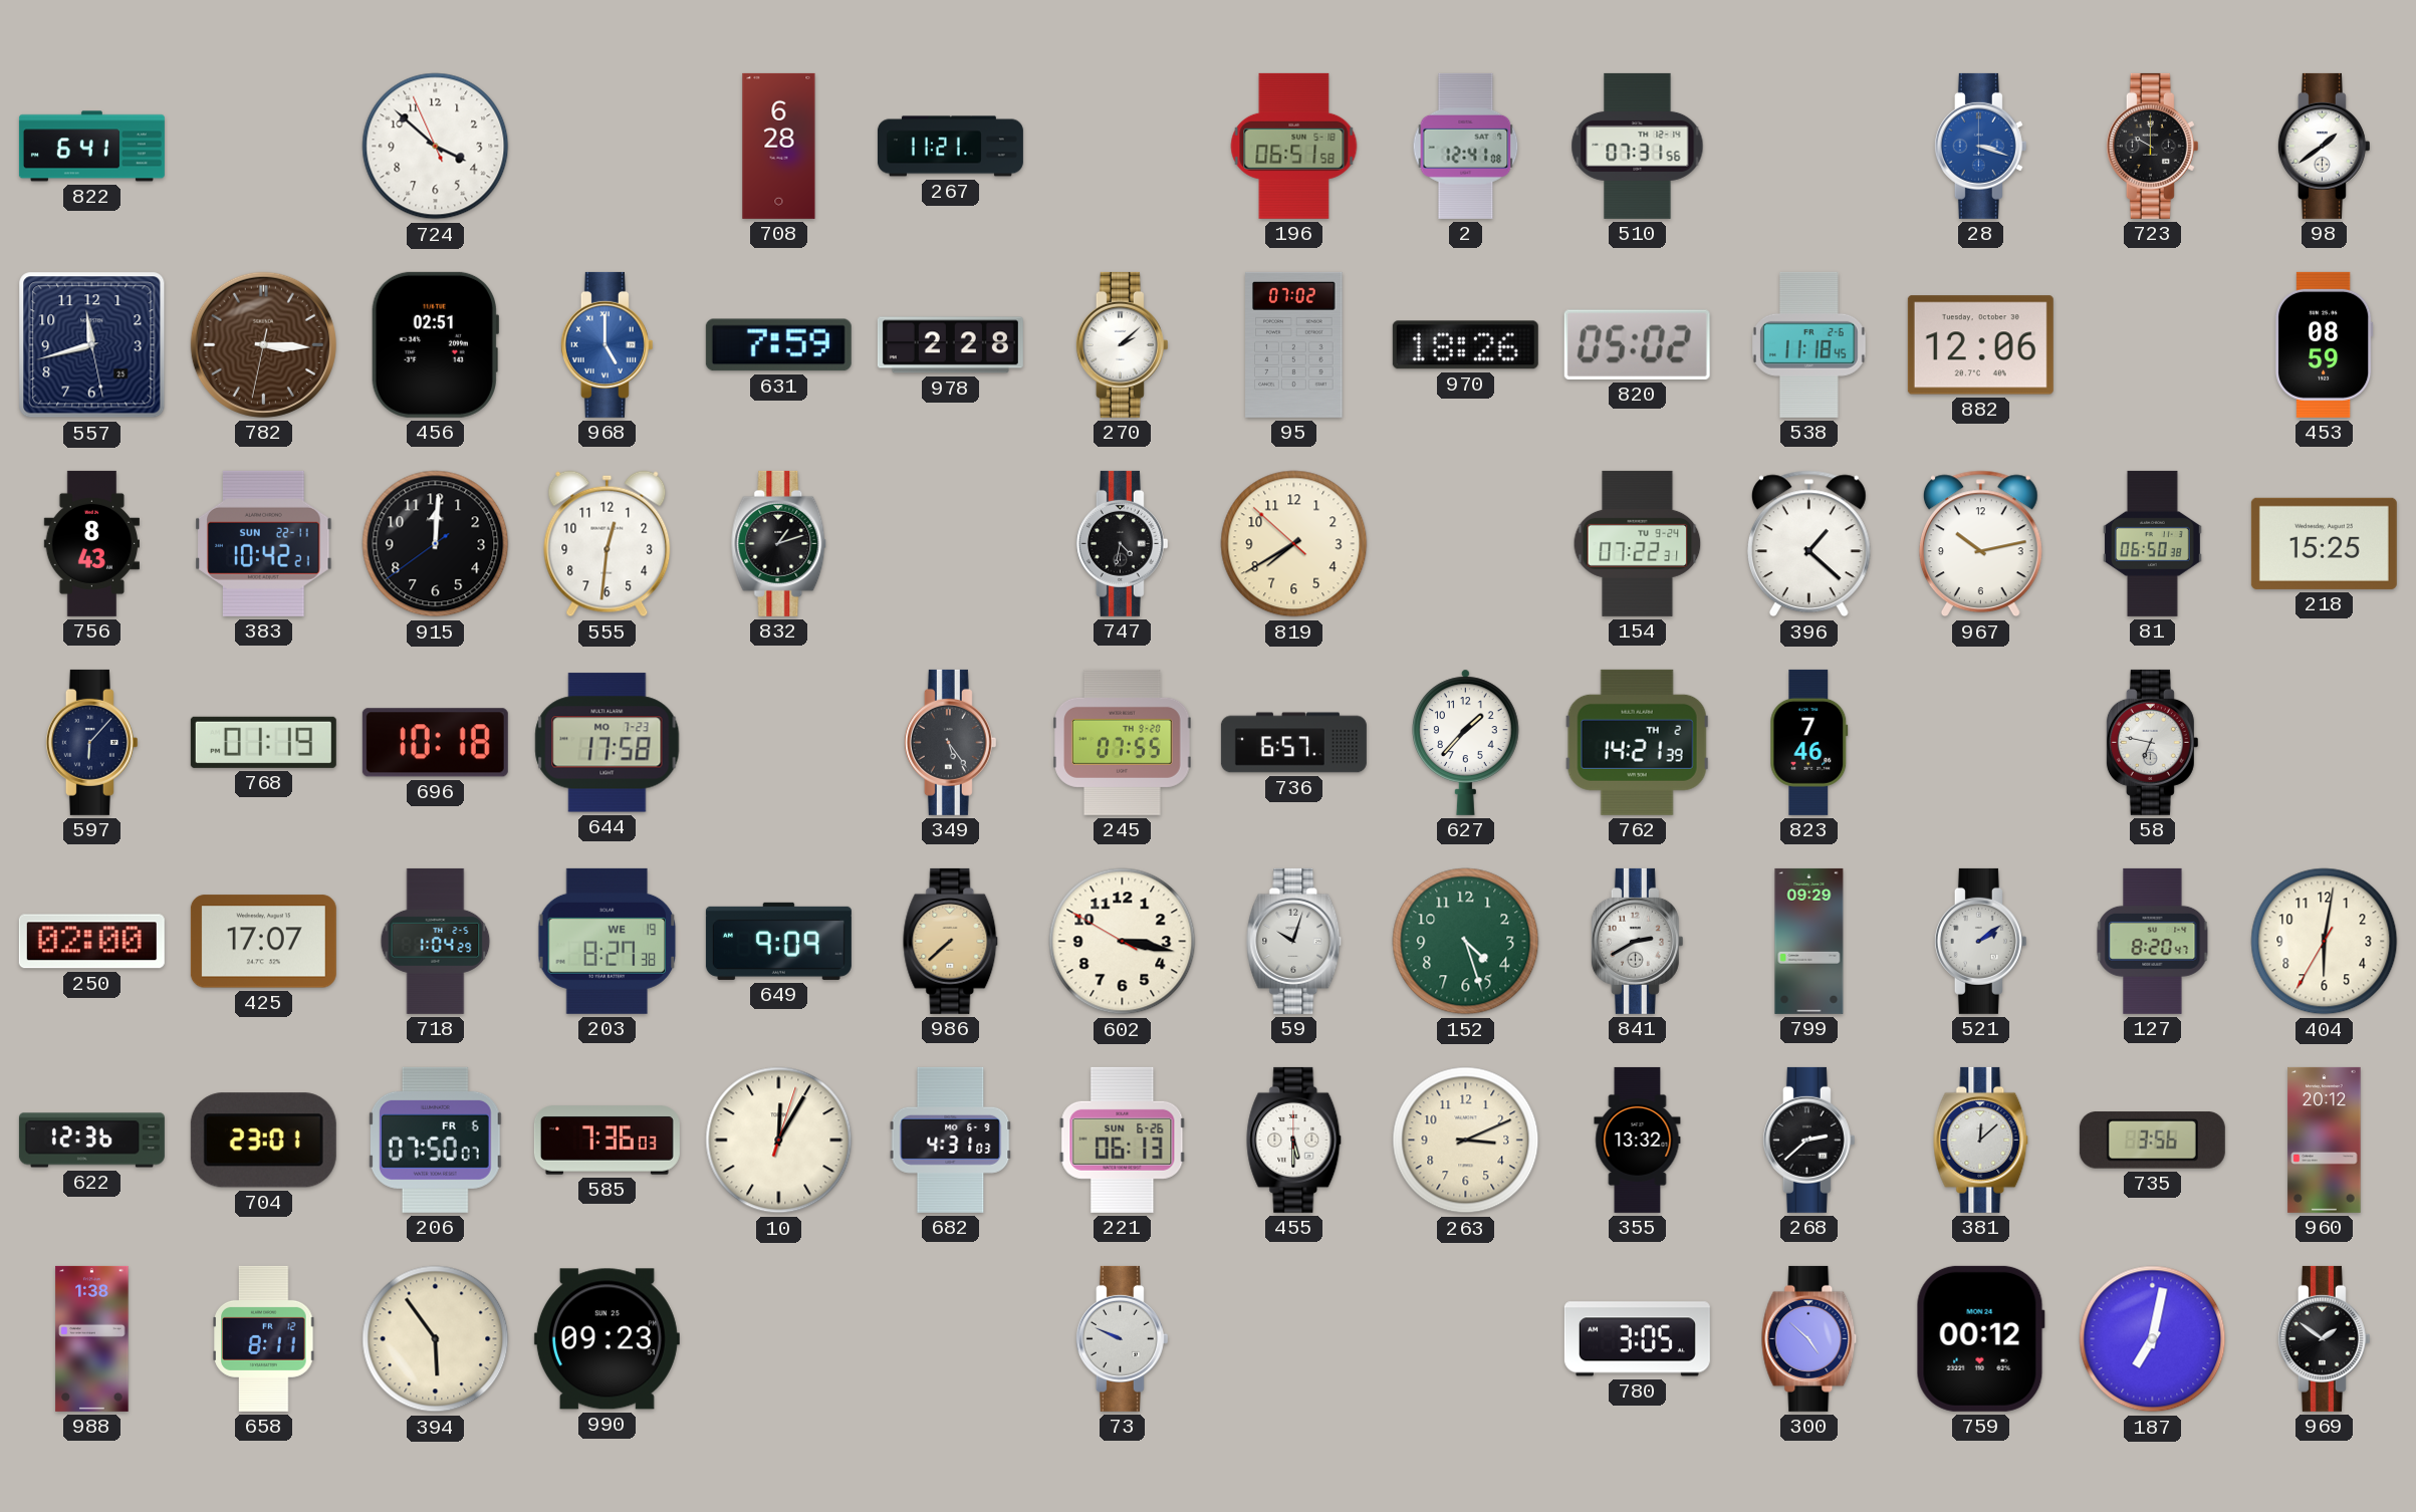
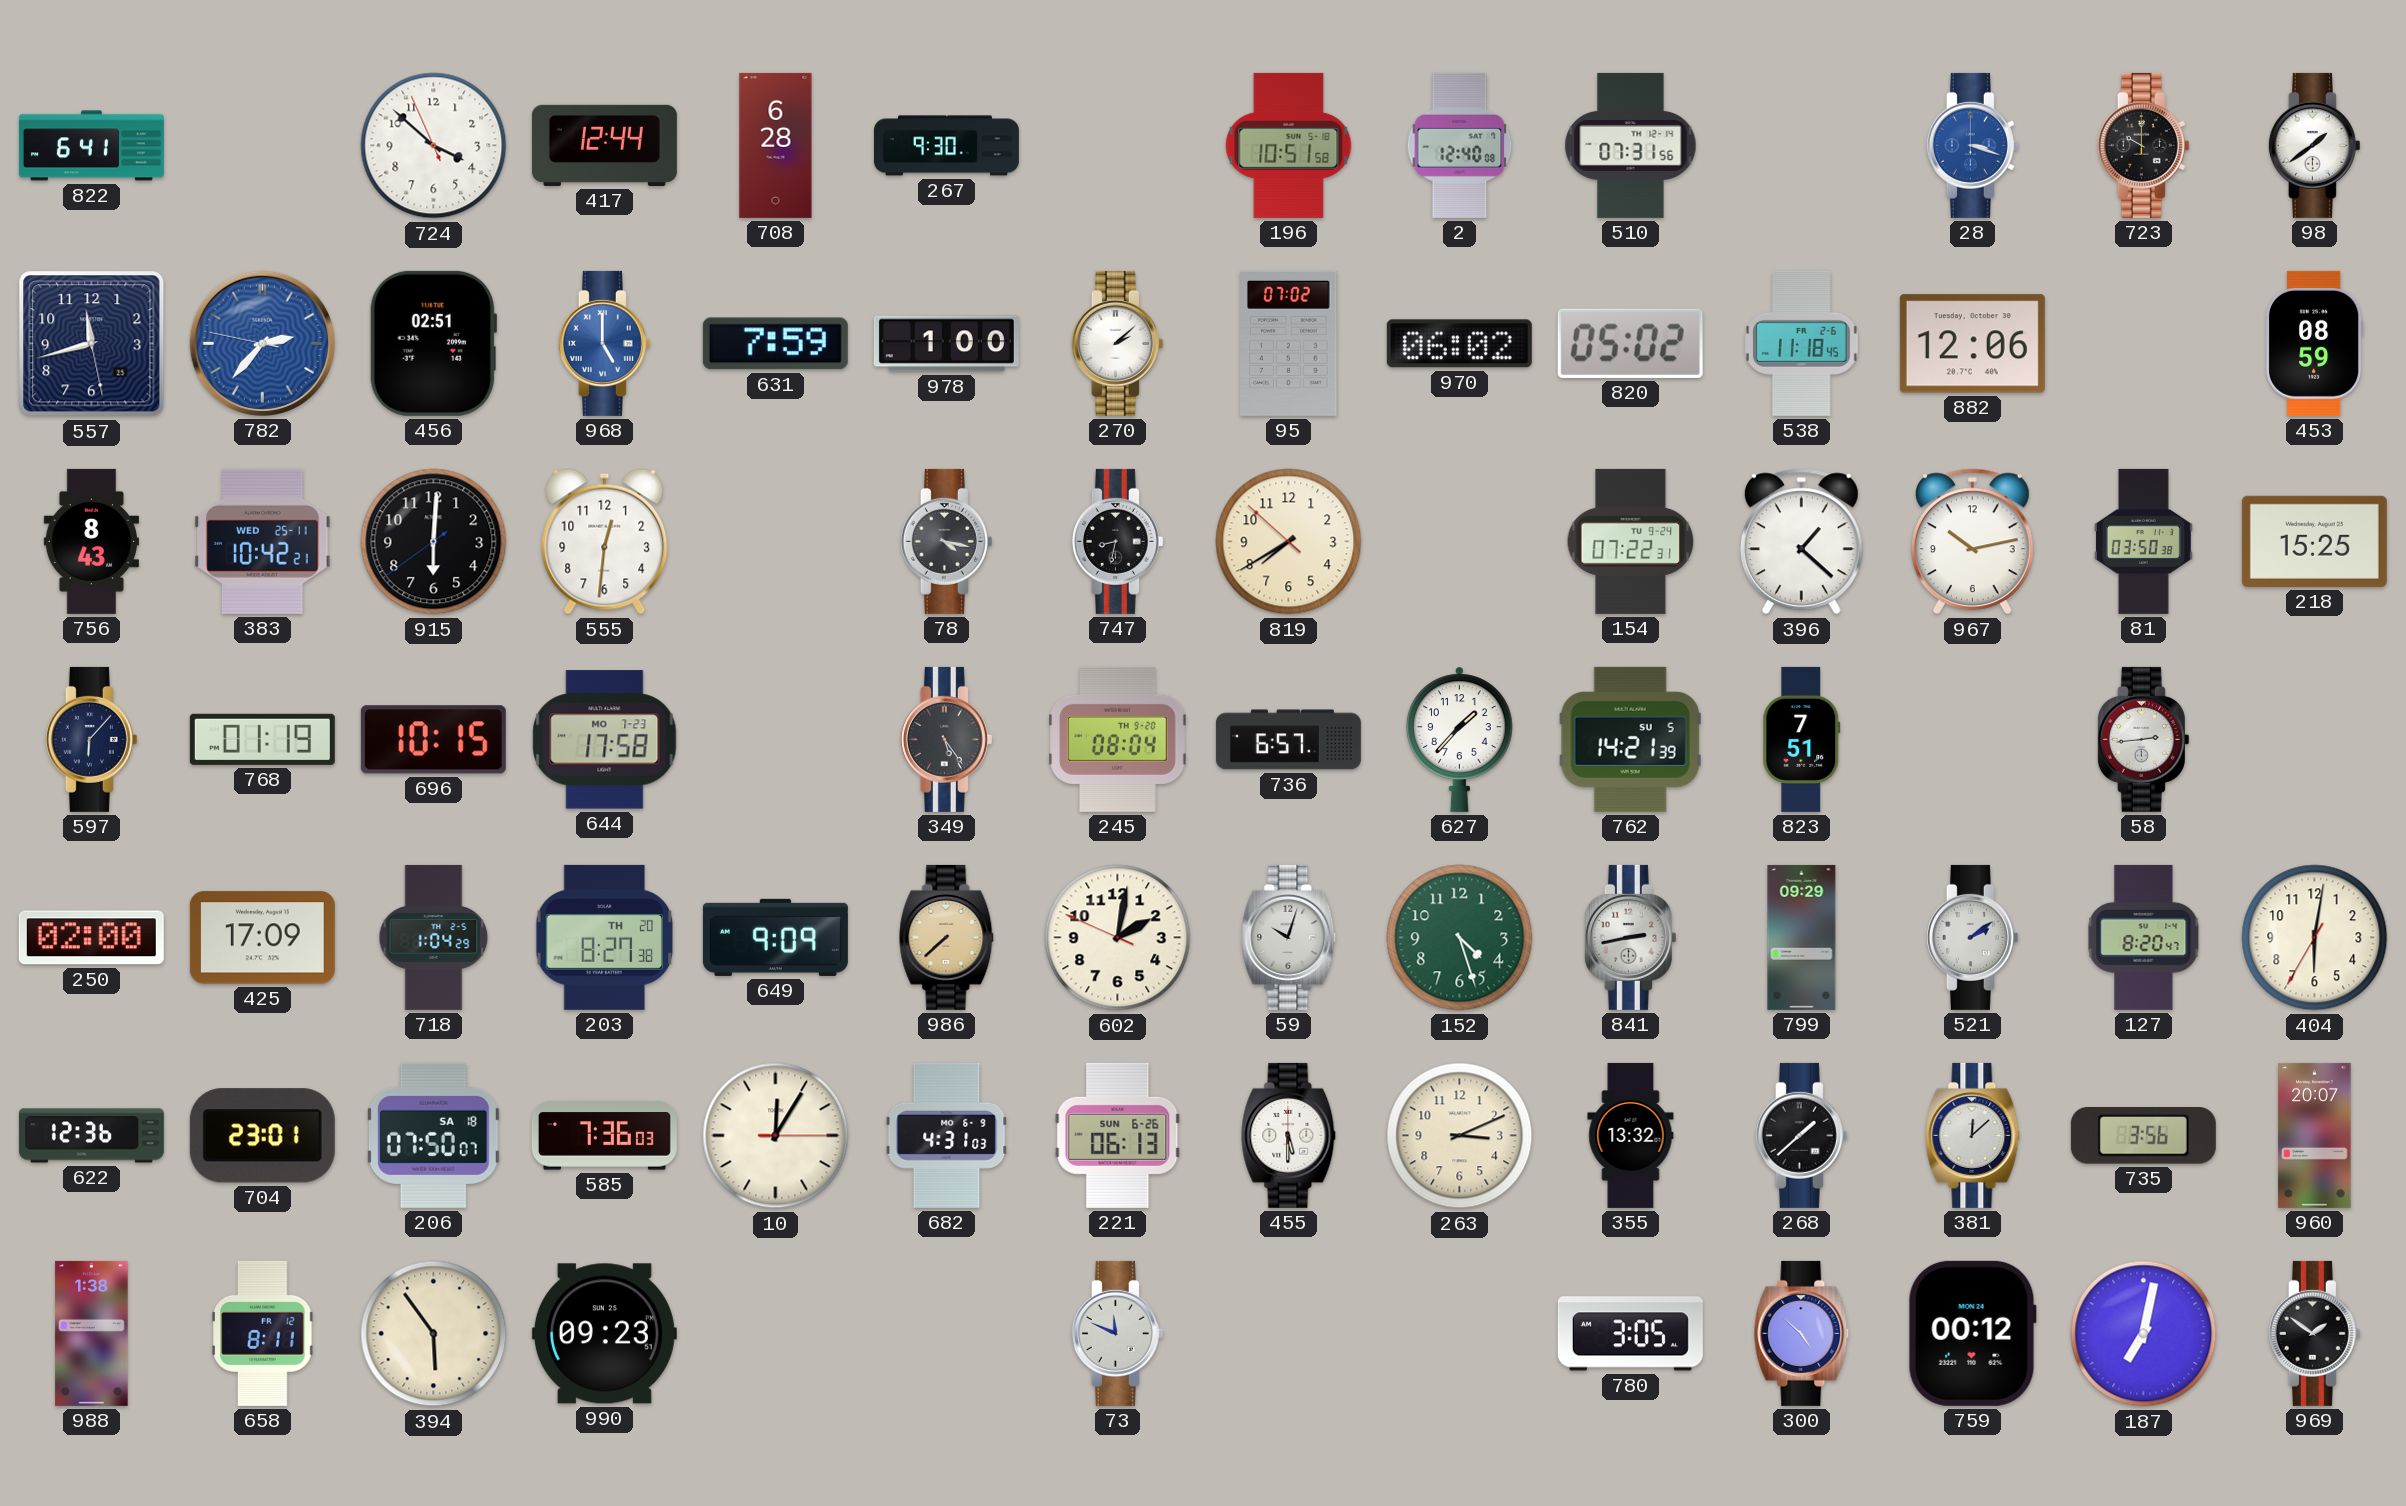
417: none -> 12:44
267: 11:21 -> 9:30
196: 06:51 -> 10:51
2: 12:41 -> 12:40
782: 3:15 -> 2:36
782 dial: brown -> blue
978: 2:28 -> 1:00
970: 18:26 -> 06:02
383 date: SUN 22-11 -> WED 25-11
915: 12:00 -> 6:00
832: 1:12 -> none
78: none -> 4:17
747: 4:32 -> 8:32
81: 06:50 -> 03:50
696: 10:18 -> 10:15
245: 07:55 -> 08:04
762 date: TH 2 -> SU 5
823: 7:46 -> 7:51
58: 6:47 -> 2:44
425: 17:07 -> 17:09
203 date: WE 19 -> TH 20
602: 3:16 -> 2:01
841: 2:40 -> 2:43
206 date: FR 6 -> SA 18
10: 12:05:03 -> 12:05:15
268: 2:38 -> 1:38
960: 20:12 -> 20:07
73: 9:49 -> 11:49
